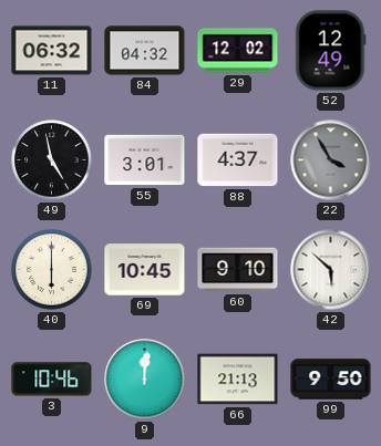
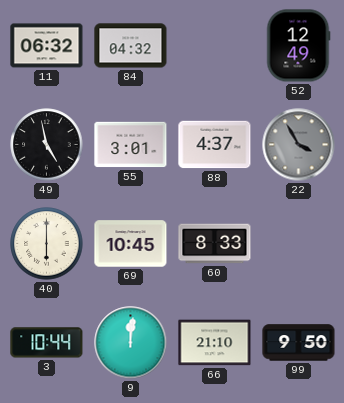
29: 12:02 -> none
60: 9:10 -> 8:33
42: 5:52 -> none
3: 10:46 -> 10:44
66: 21:13 -> 21:10
